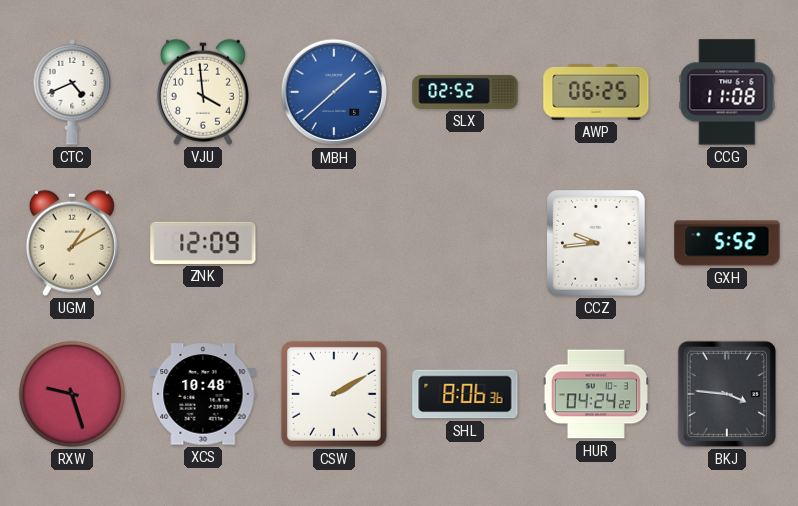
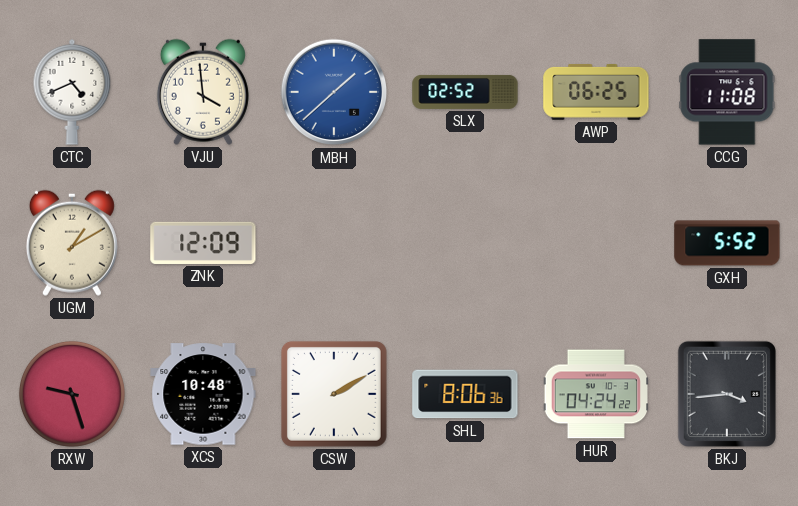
CCZ: 9:44 -> none
BKJ: 3:46 -> 3:44
